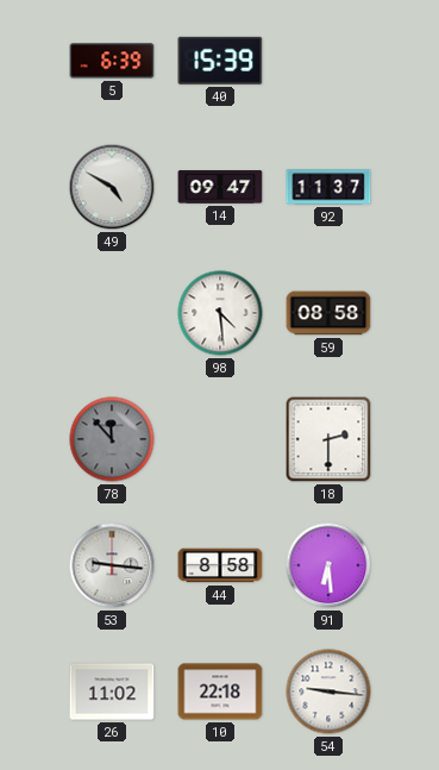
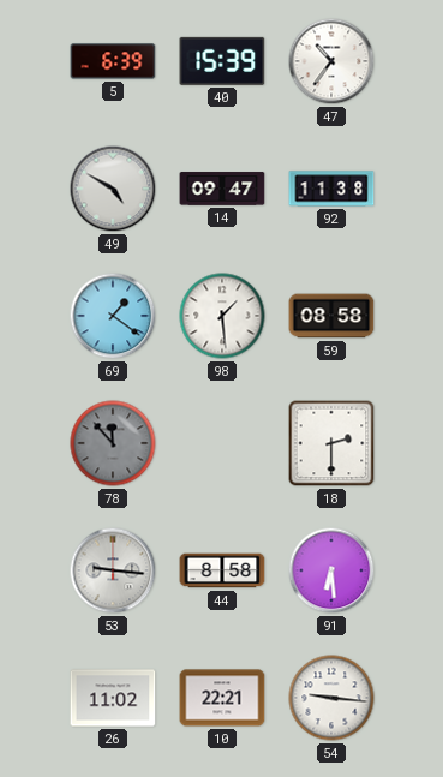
47: none -> 10:36
92: 11:37 -> 11:38
69: none -> 1:21
98: 4:29 -> 1:29
10: 22:18 -> 22:21
